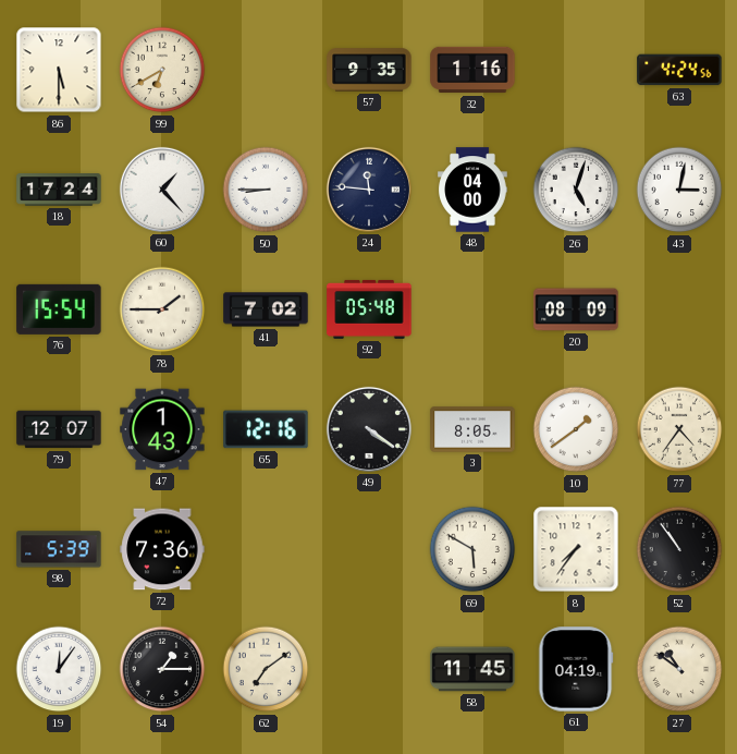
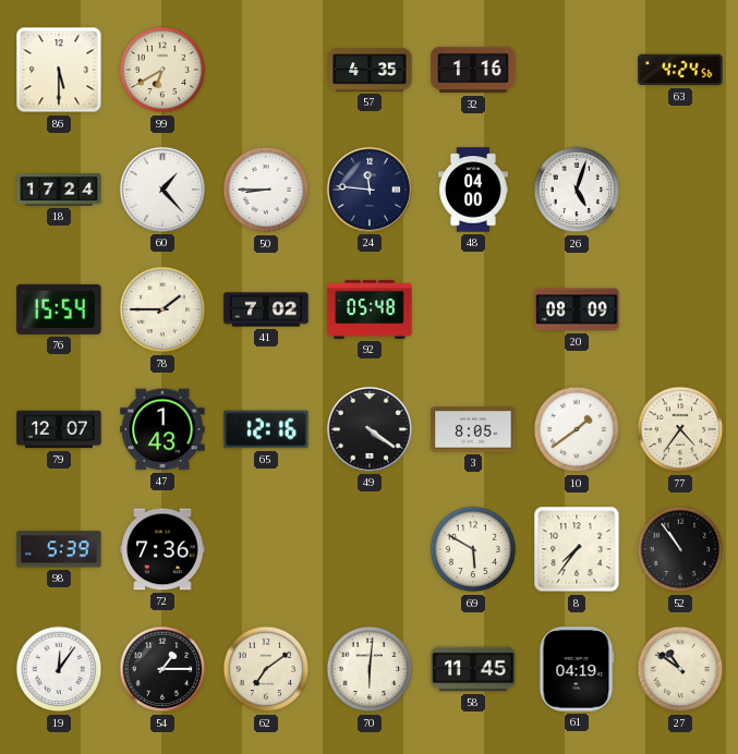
57: 9:35 -> 4:35
43: 3:02 -> none
70: none -> 6:01
